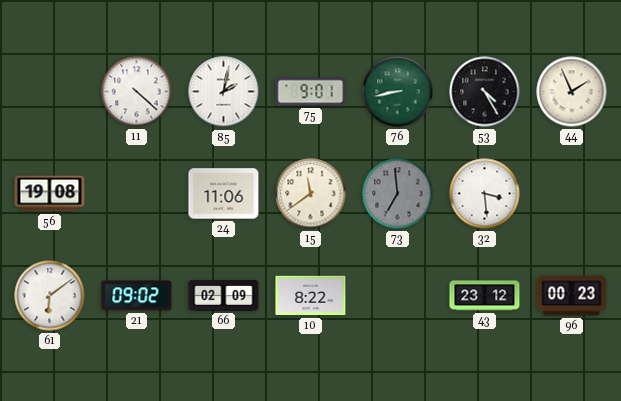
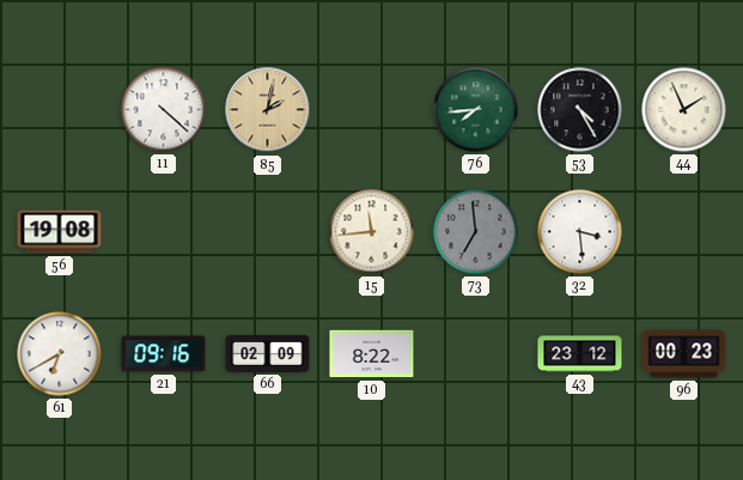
85 dial: white -> champagne
75: 9:01 -> none
76: 8:43 -> 7:44
24: 11:06 -> none
15: 11:39 -> 11:44
61: 6:09 -> 6:40
21: 09:02 -> 09:16
